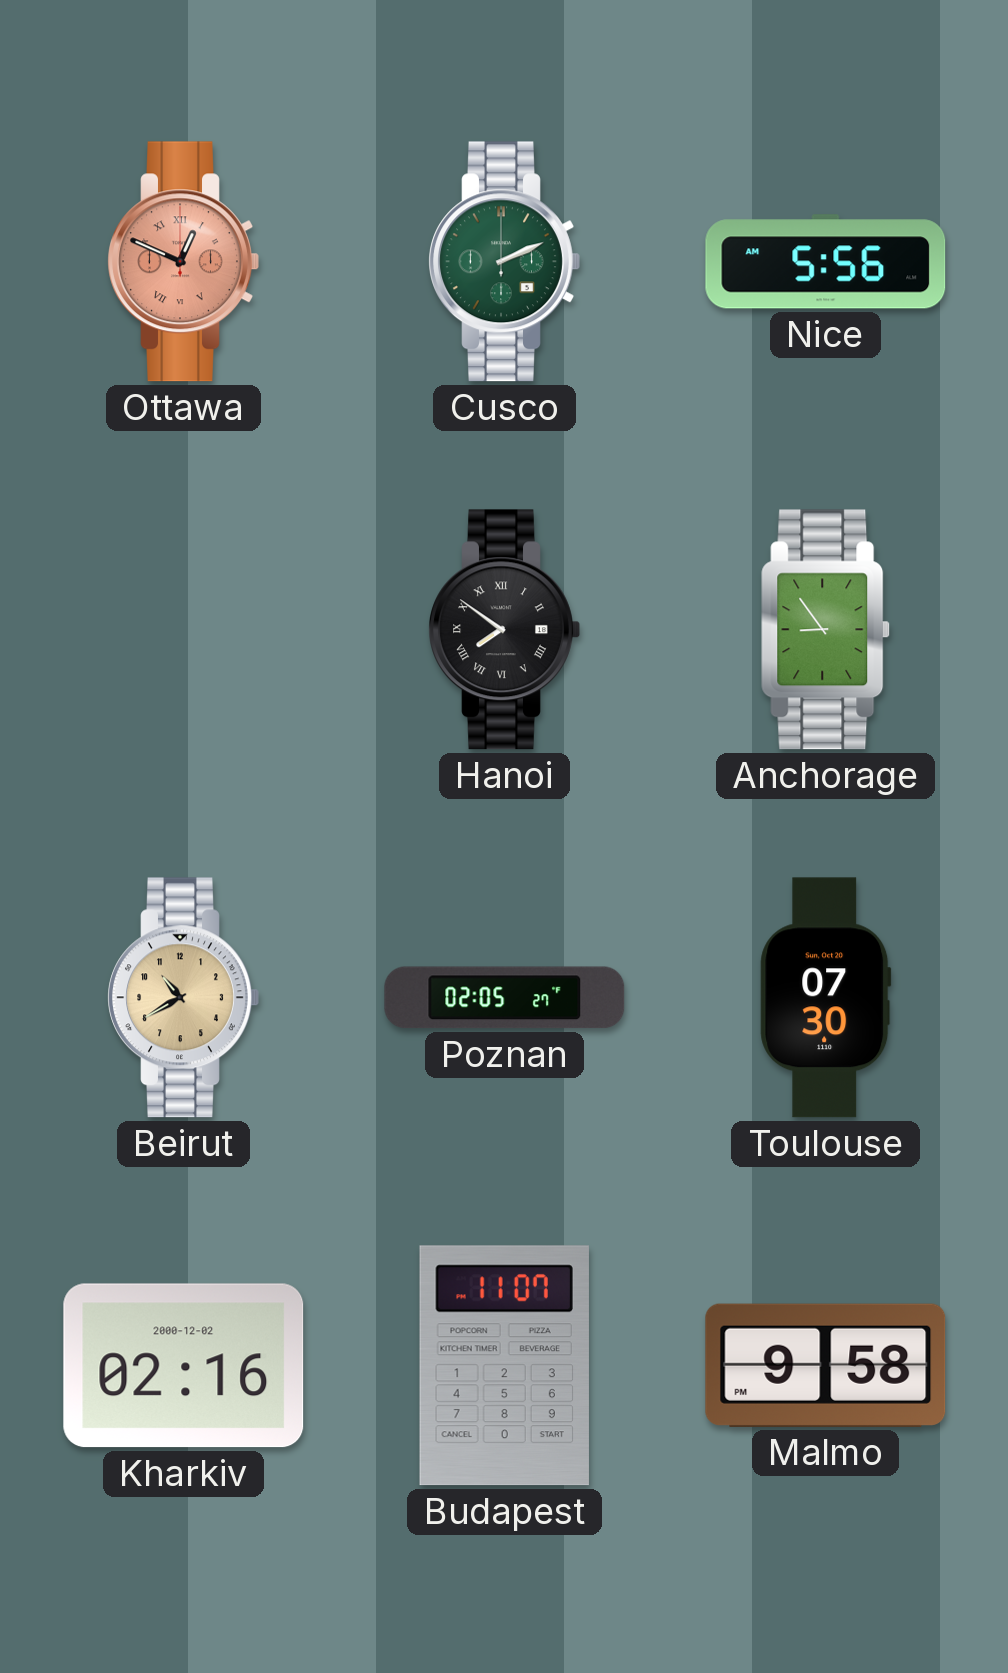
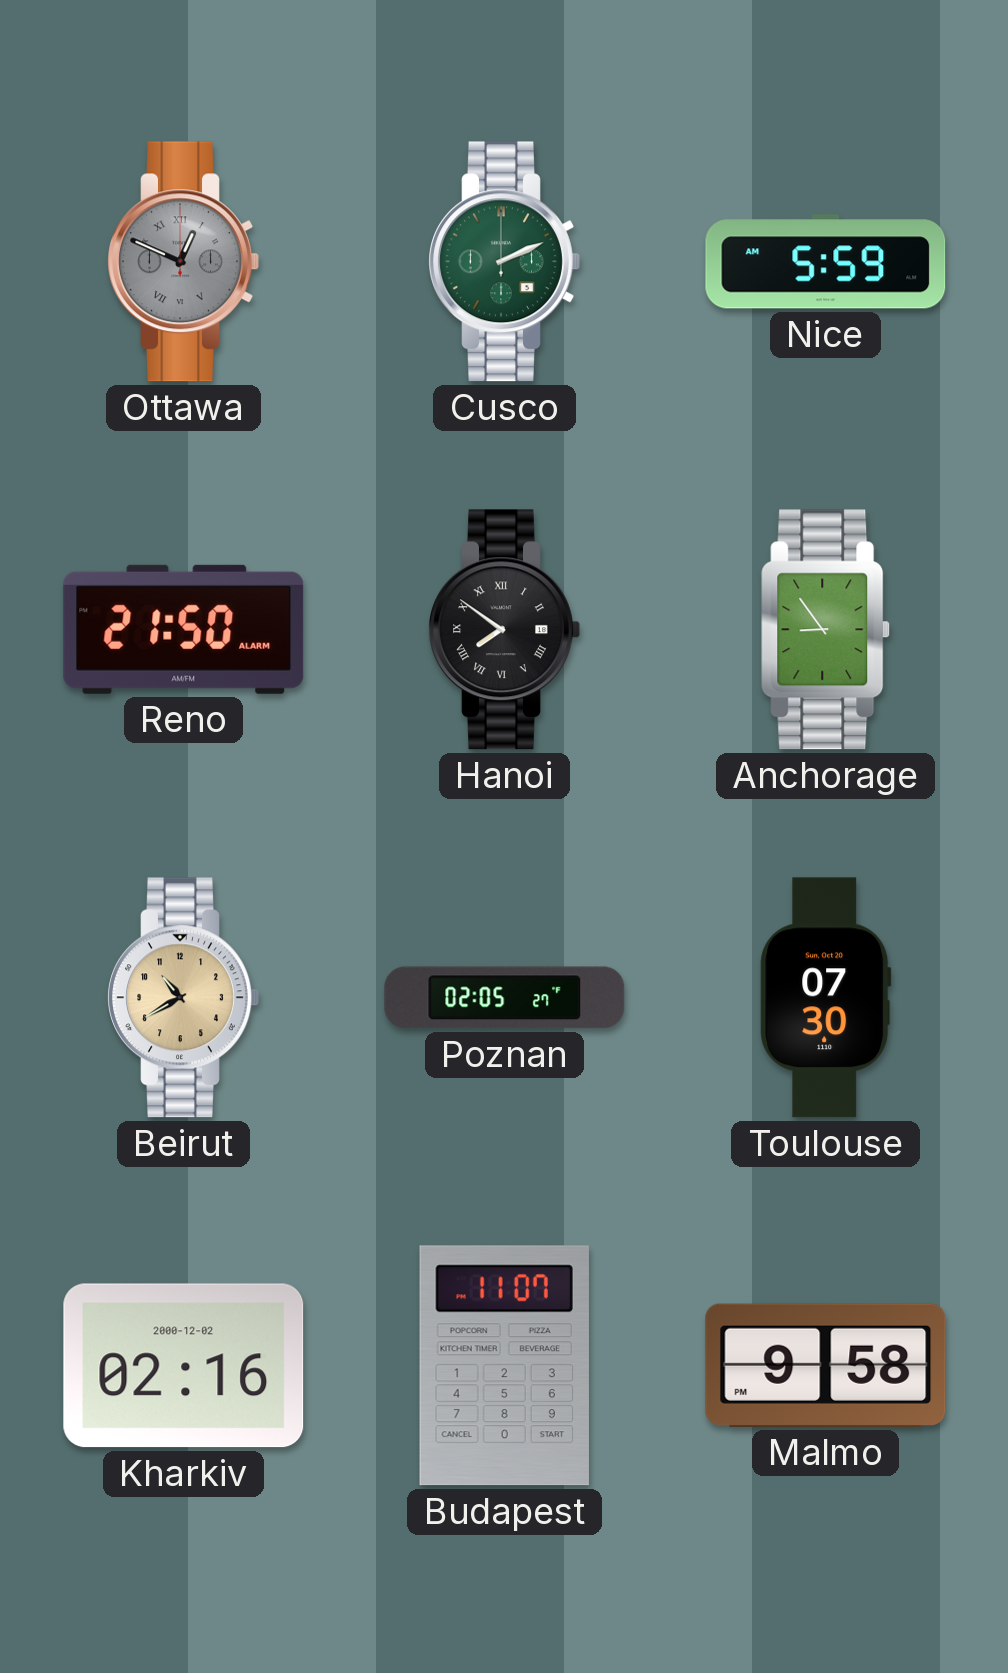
Ottawa dial: salmon -> grey
Nice: 5:56 -> 5:59
Reno: none -> 21:50
